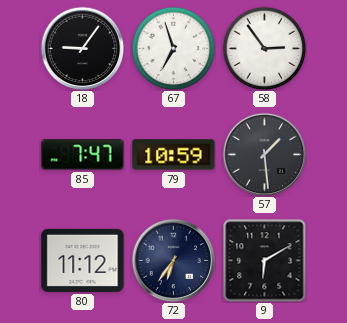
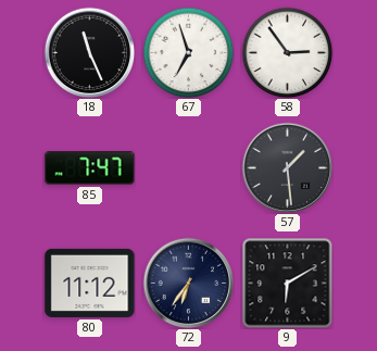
18: 9:06 -> 11:26
79: 10:59 -> none
